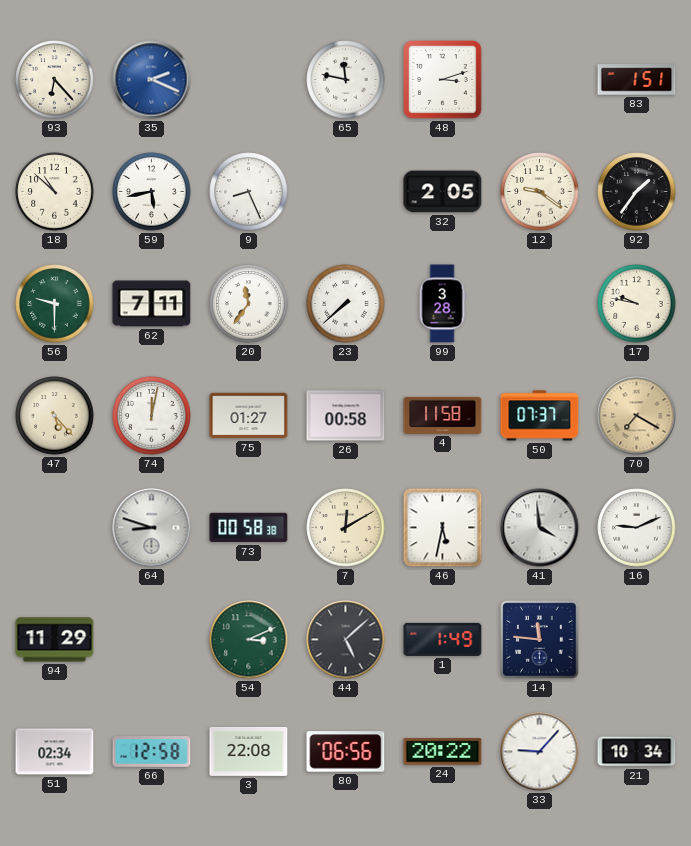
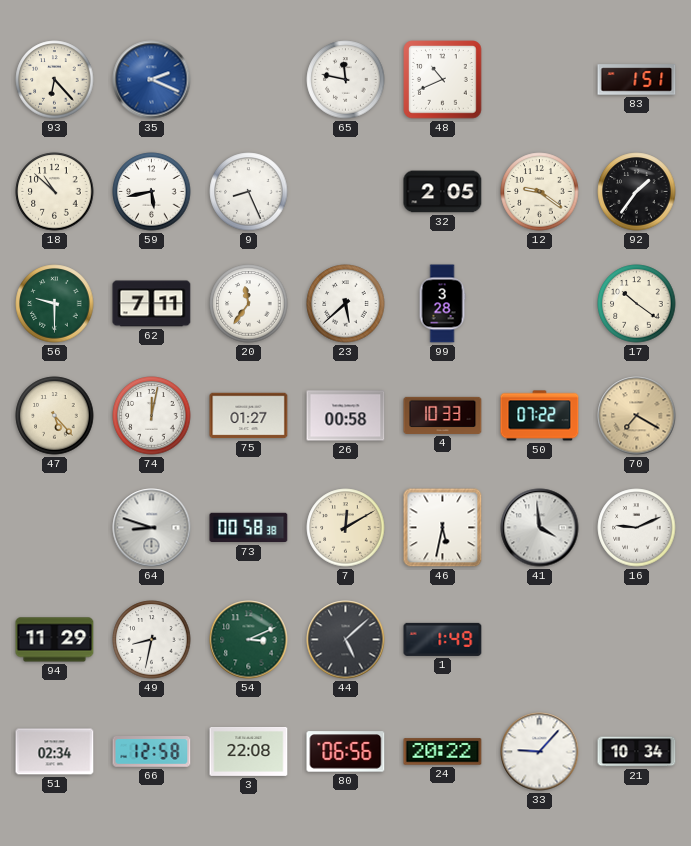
48: 3:12 -> 10:41
23: 7:38 -> 5:38
17: 9:47 -> 10:21
4: 11:58 -> 10:33
50: 07:37 -> 07:22
49: none -> 8:32
14: 11:46 -> none
